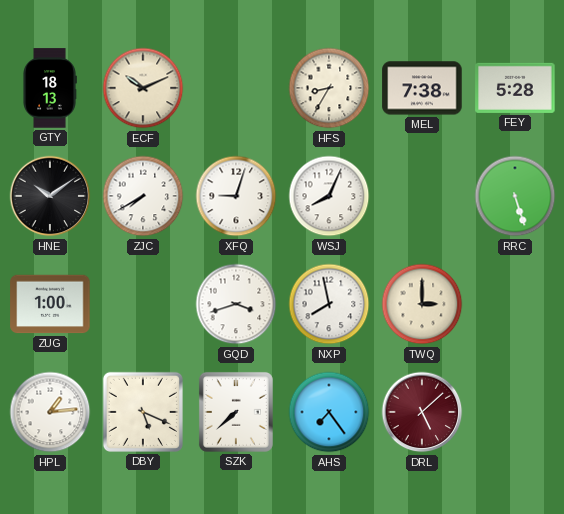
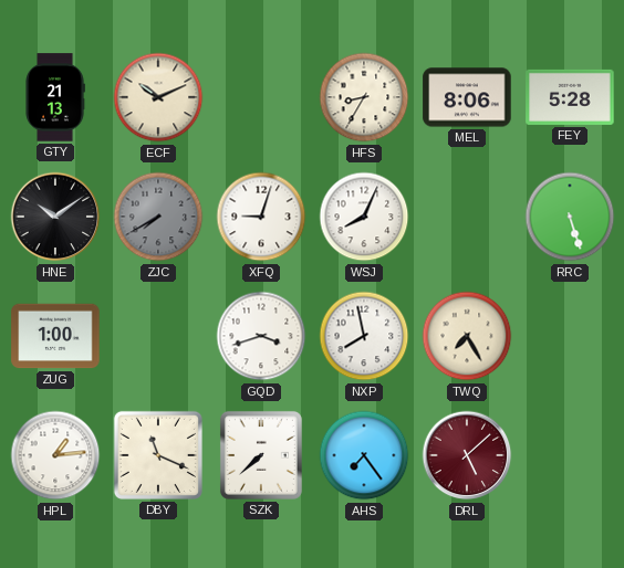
GTY: 18:13 -> 21:13
MEL: 7:38 -> 8:06
ZJC dial: white -> grey
TWQ: 3:00 -> 7:25
DBY: 5:19 -> 11:19
